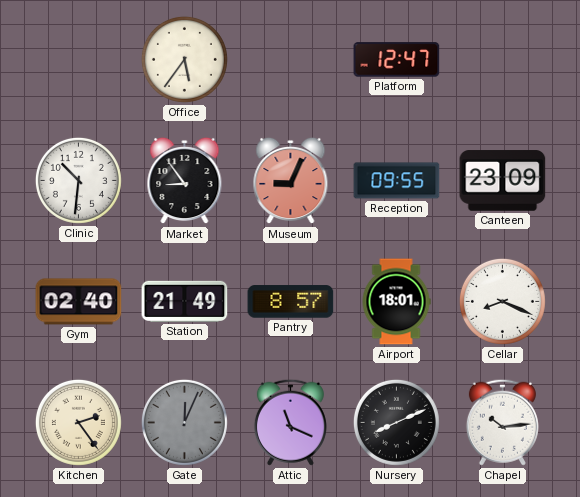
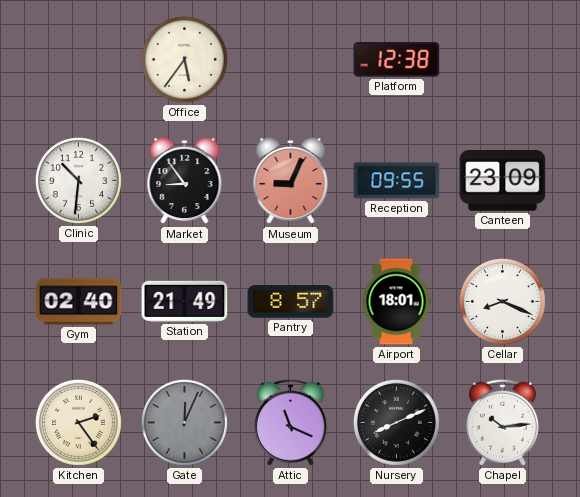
Platform: 12:47 -> 12:38
